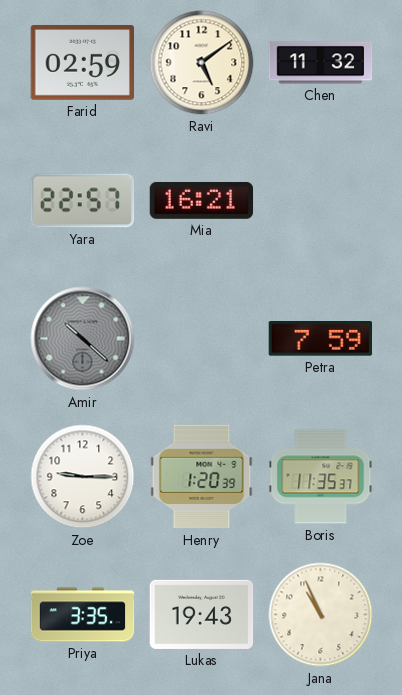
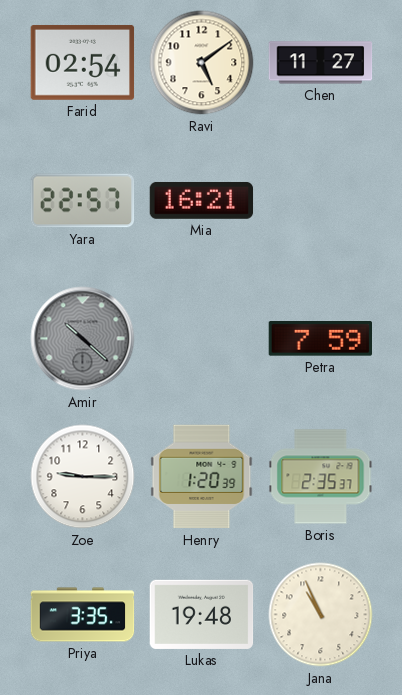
Farid: 02:59 -> 02:54
Chen: 11:32 -> 11:27
Boris: 11:35 -> 2:35
Lukas: 19:43 -> 19:48
